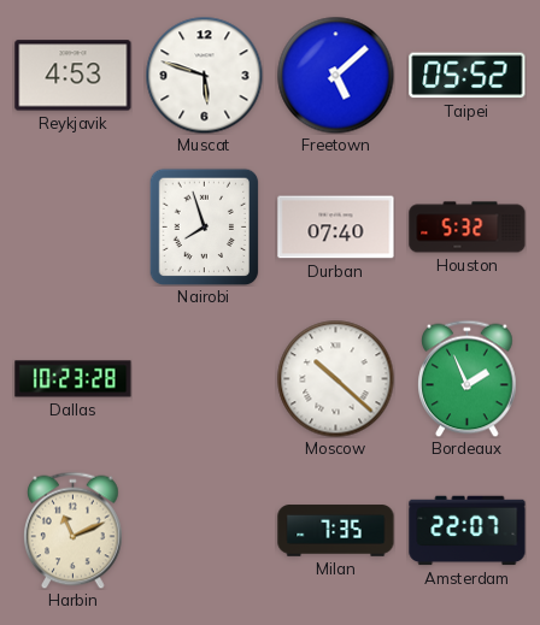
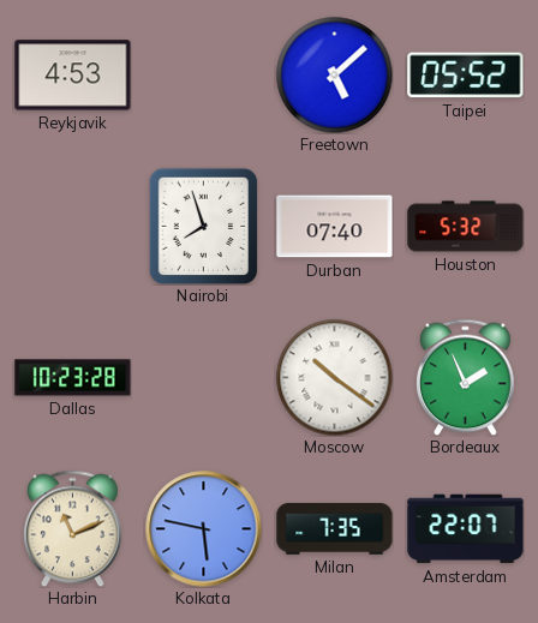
Muscat: 5:48 -> none
Moscow: 10:22 -> 10:21
Kolkata: none -> 5:47
